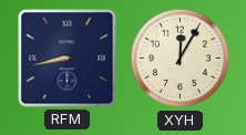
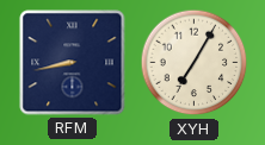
XYH: 12:05 -> 7:05
